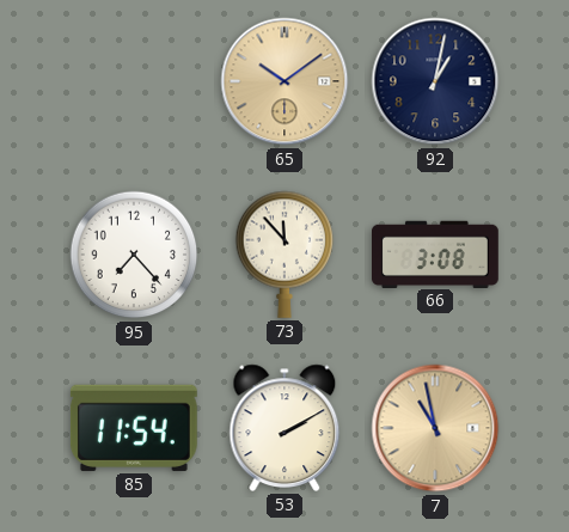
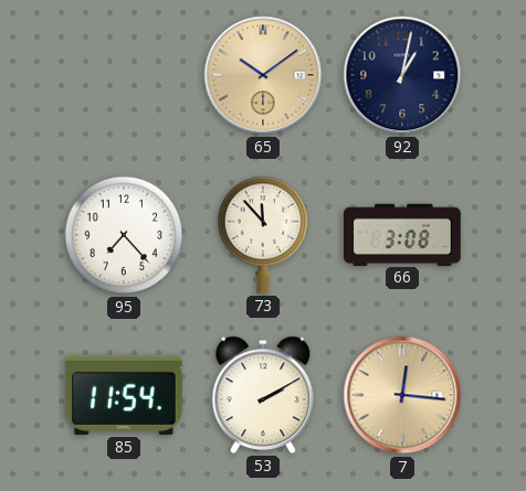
7: 10:58 -> 12:16
